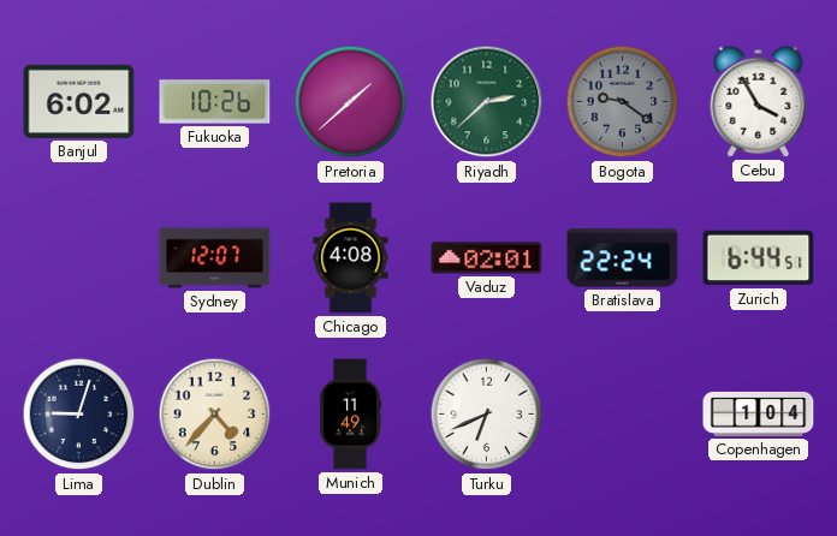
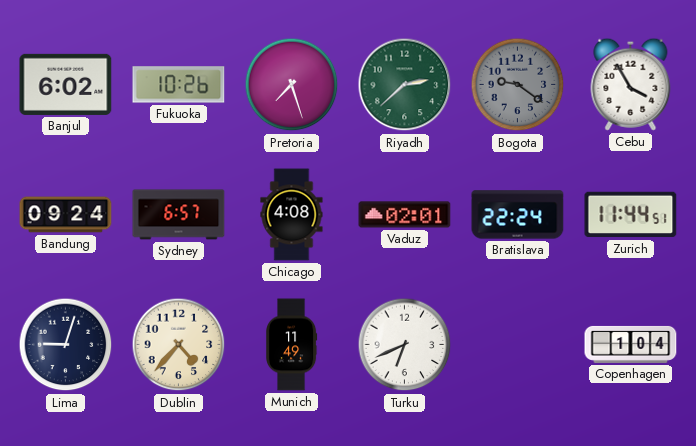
Pretoria: 1:38 -> 7:27
Bandung: none -> 09:24
Sydney: 12:07 -> 6:57
Zurich: 6:44 -> 11:44
